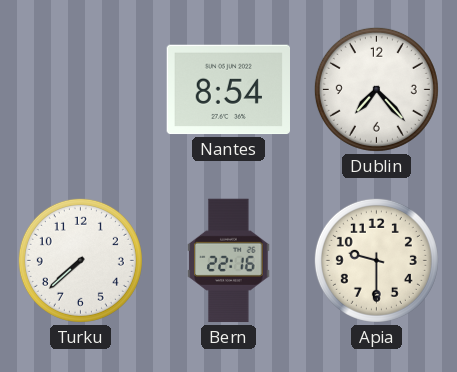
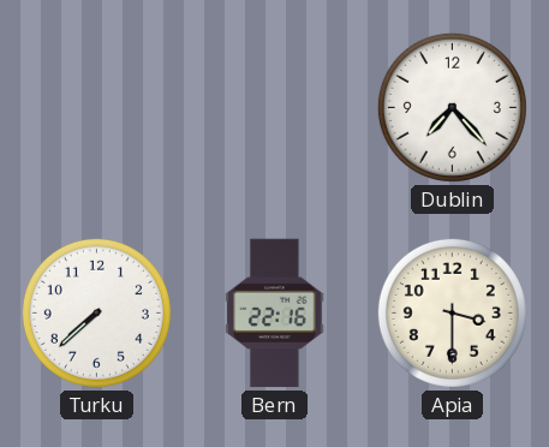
Nantes: 8:54 -> none
Apia: 9:30 -> 3:30
